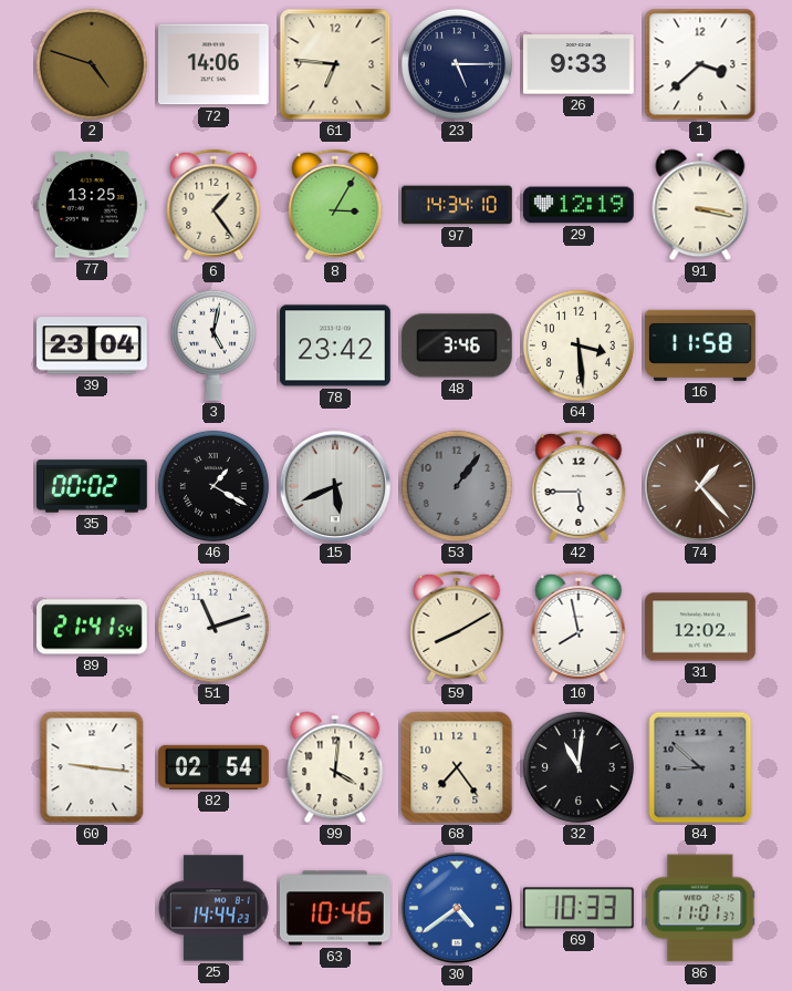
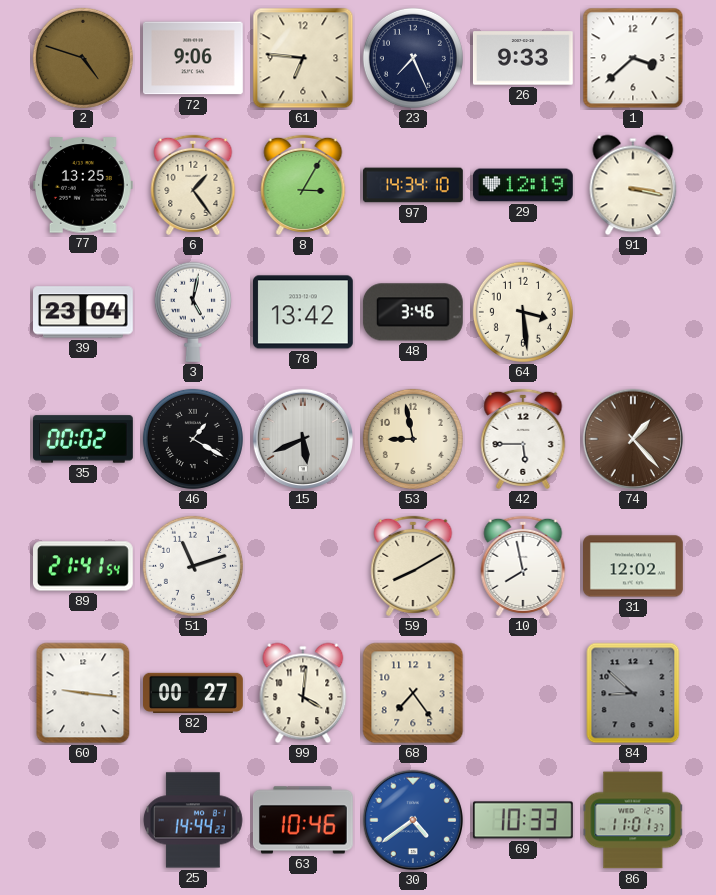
72: 14:06 -> 9:06
23: 5:15 -> 7:26
78: 23:42 -> 13:42
16: 11:58 -> none
53: 1:06 -> 8:58
53 dial: grey -> cream
82: 02:54 -> 00:27
32: 11:01 -> none
